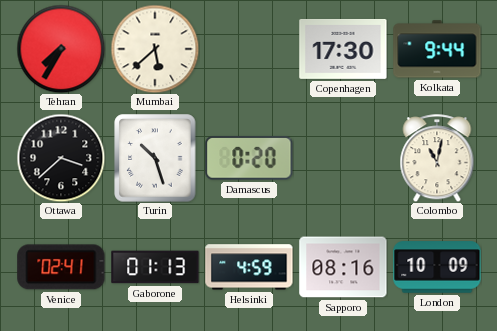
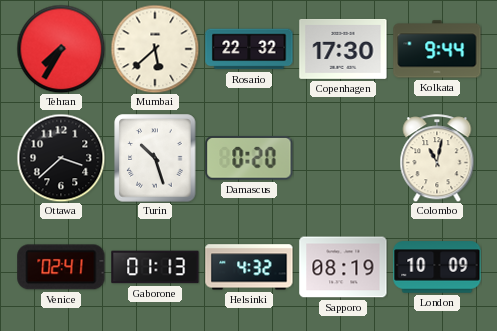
Rosario: none -> 22:32
Helsinki: 4:59 -> 4:32
Sapporo: 08:16 -> 08:19
